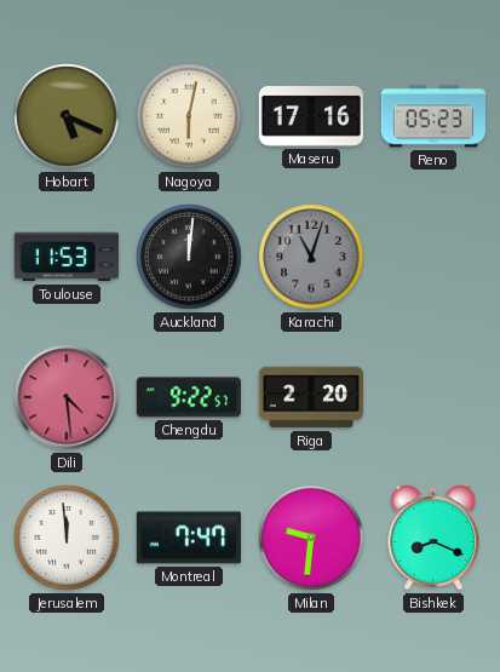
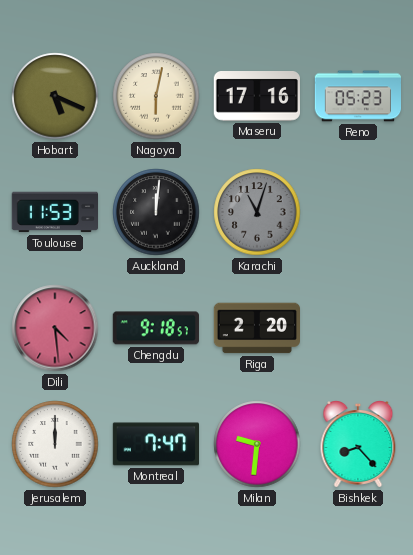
Chengdu: 9:22 -> 9:18
Jerusalem: 11:59 -> 12:00
Bishkek: 8:19 -> 8:23
